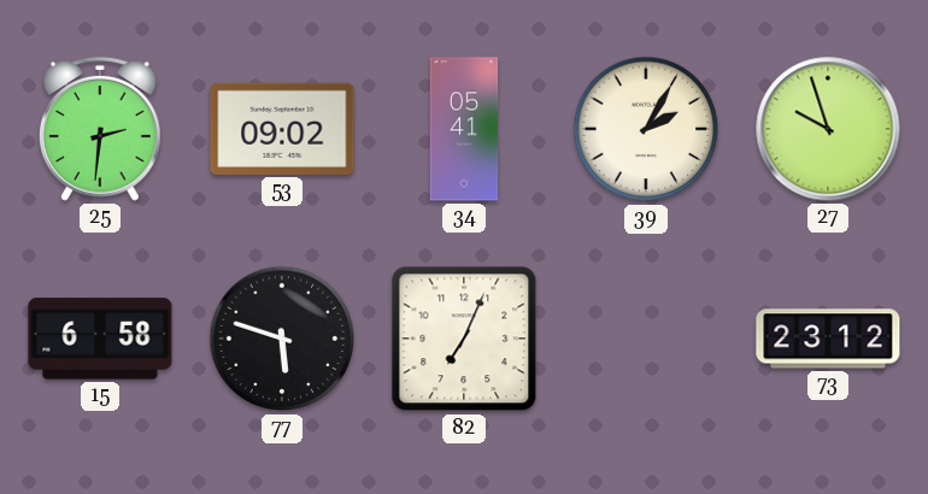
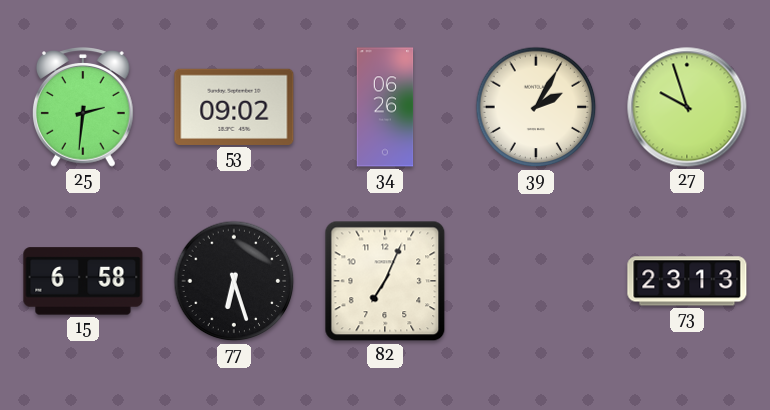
34: 05:41 -> 06:26
77: 5:48 -> 6:27
73: 23:12 -> 23:13
